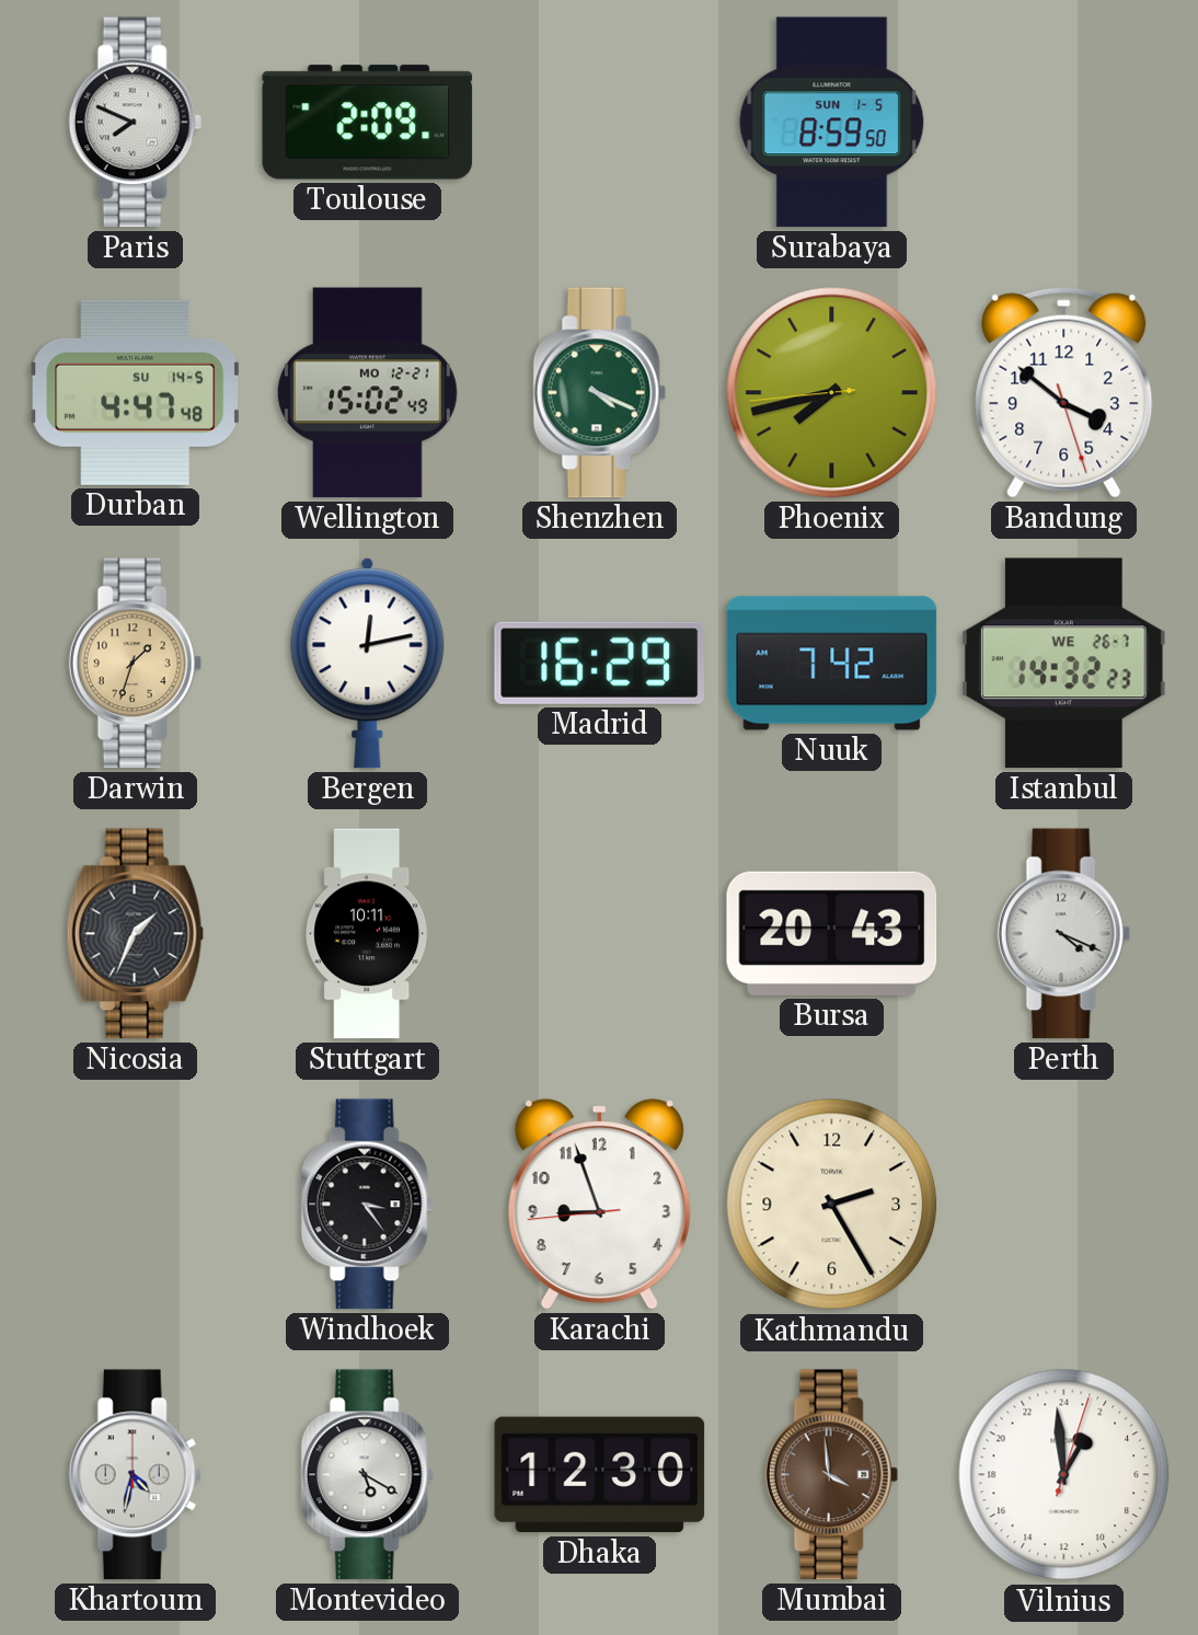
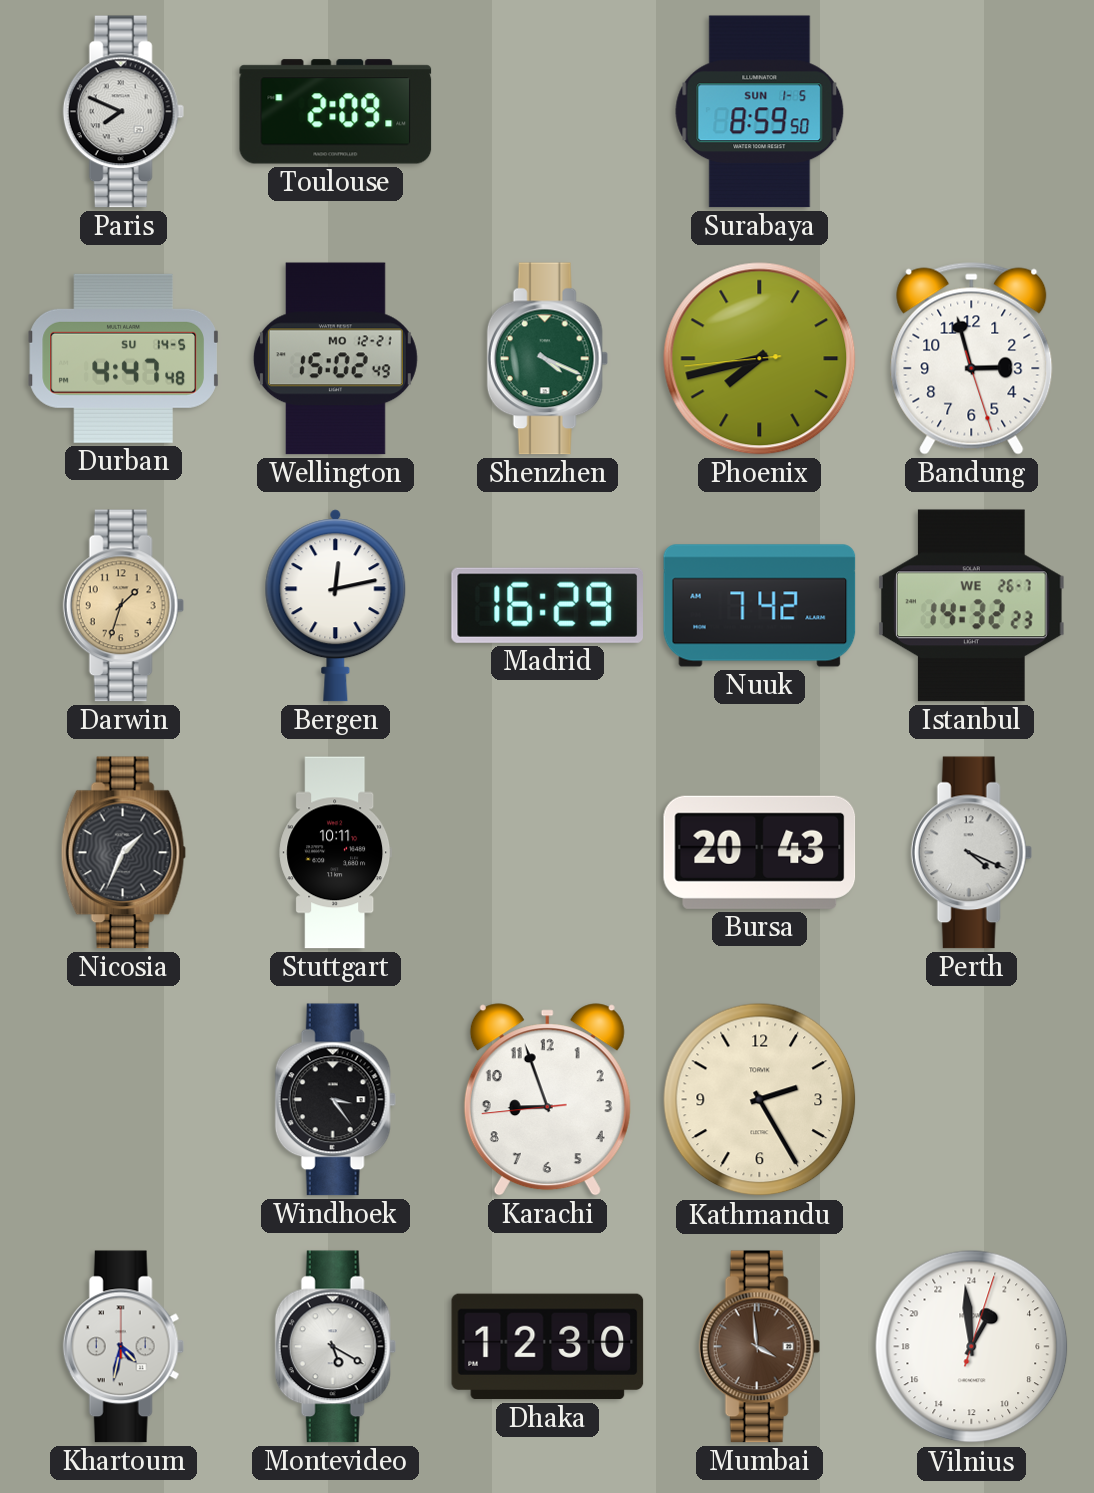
Bandung: 3:51 -> 2:57
